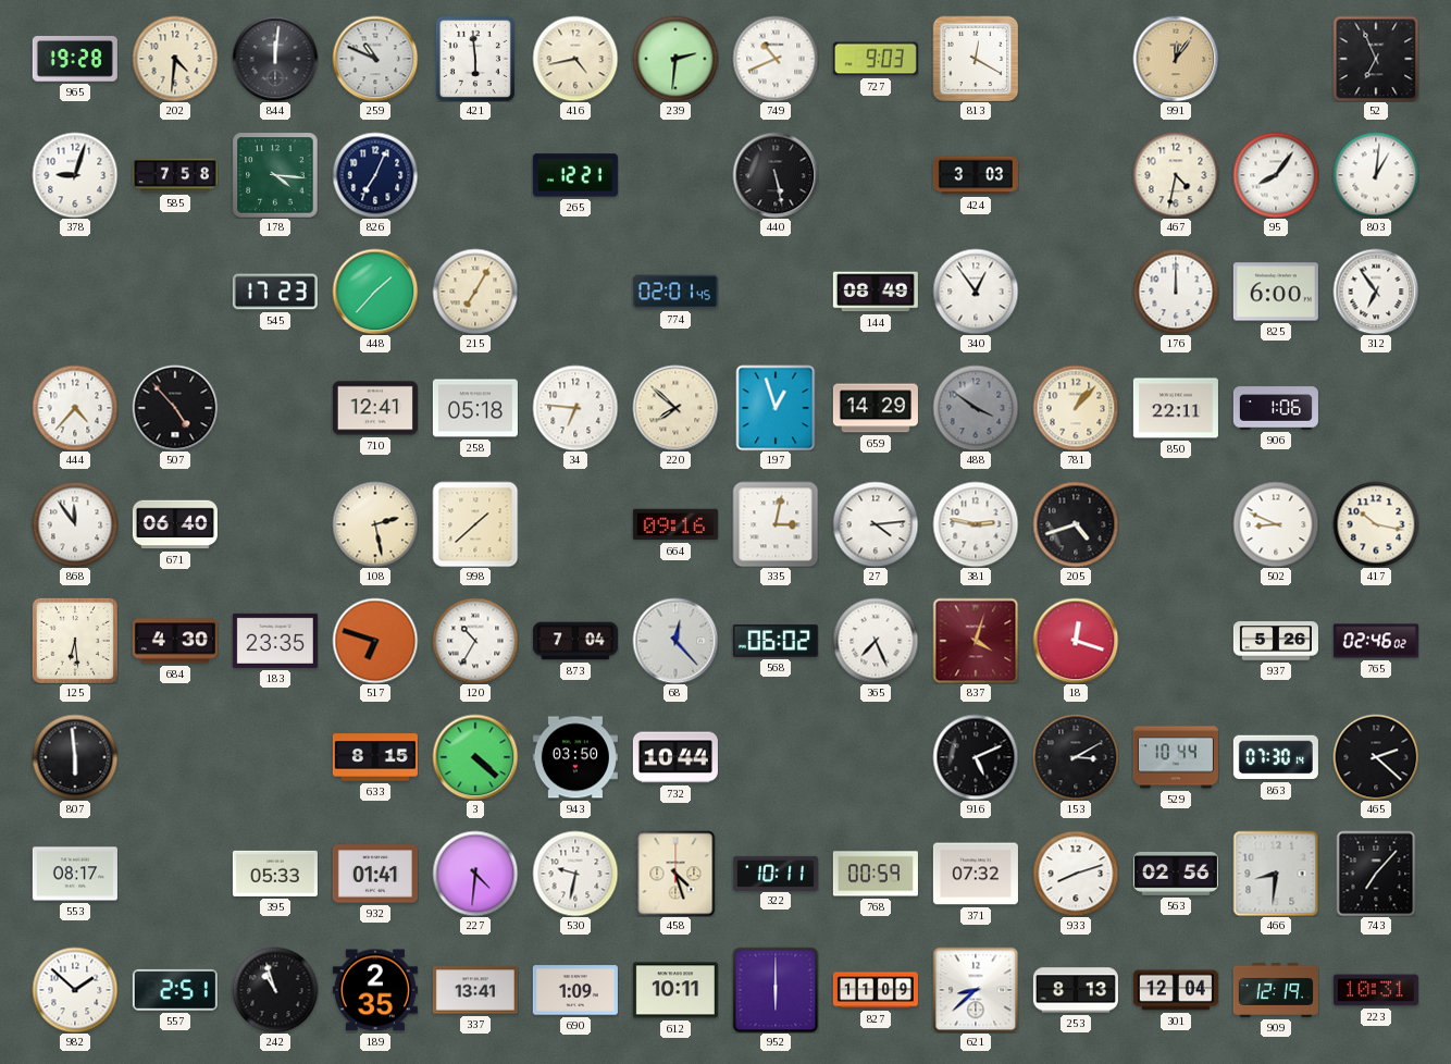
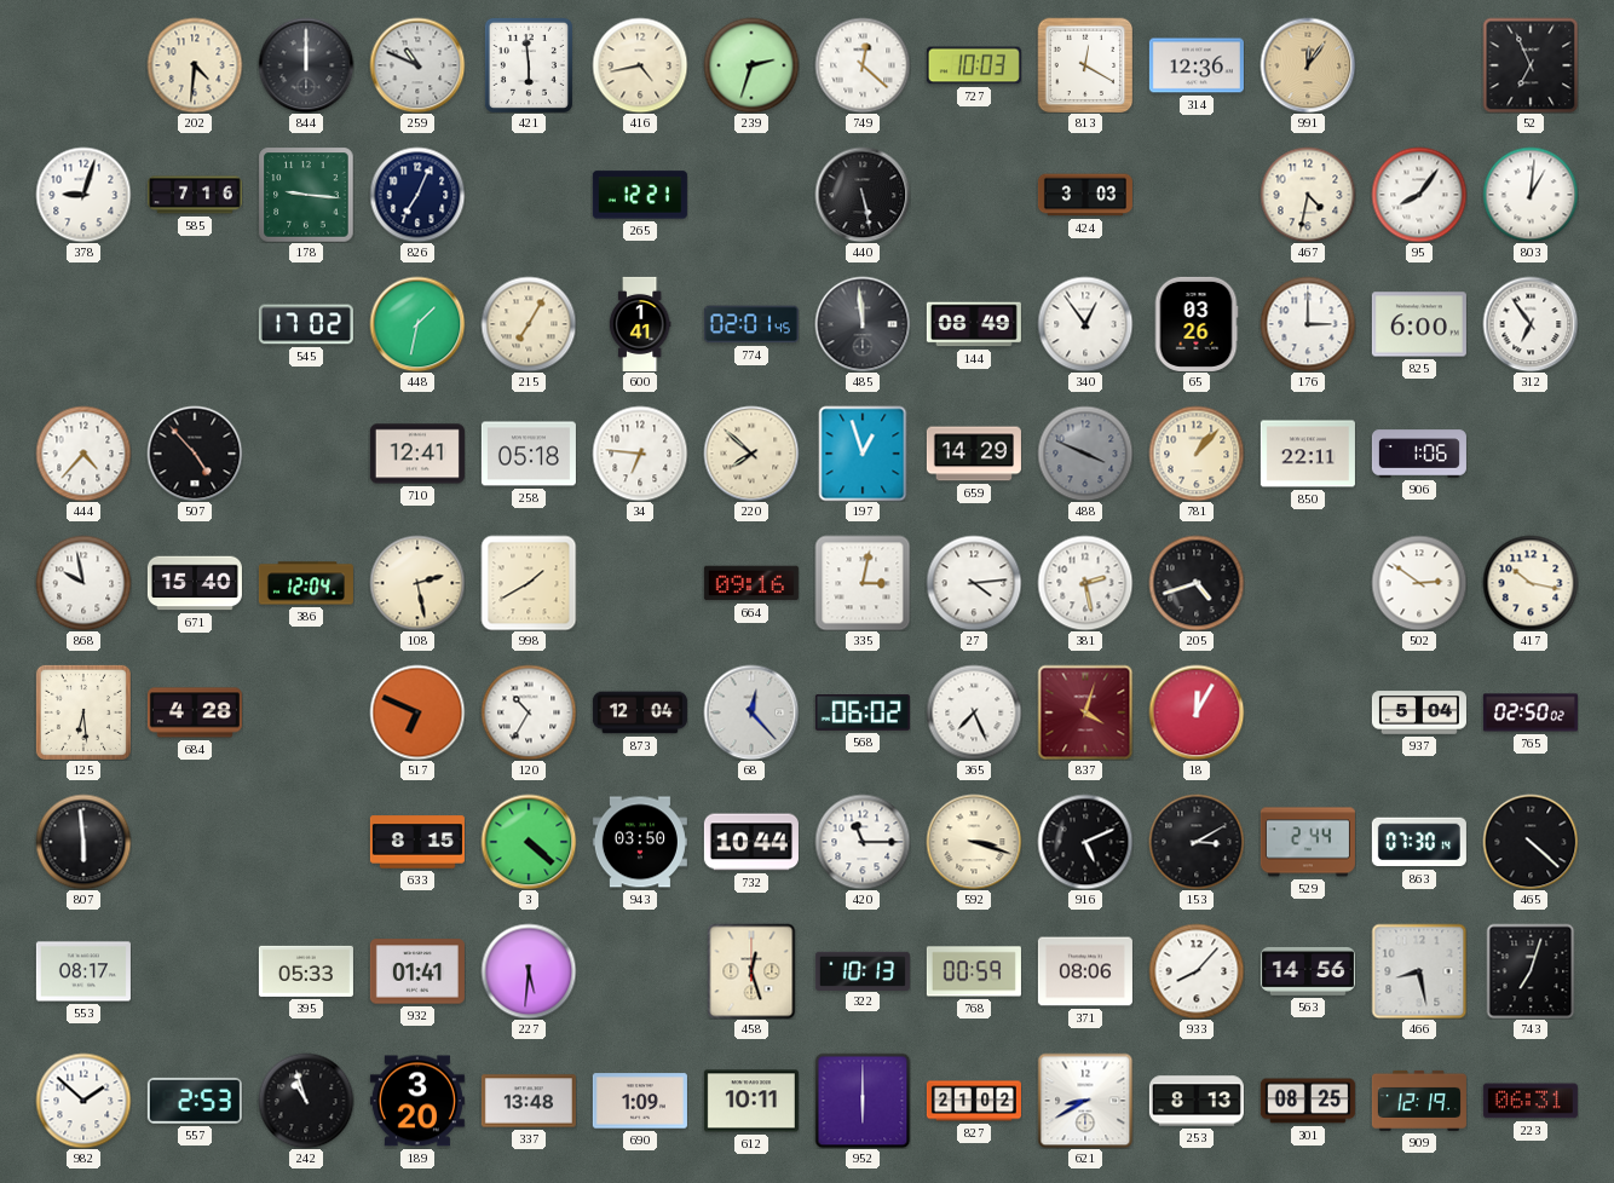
965: 19:28 -> none
844: 12:01 -> 12:00
239: 2:31 -> 2:33
749: 10:41 -> 12:22
727: 9:03 -> 10:03
314: none -> 12:36
585: 7:58 -> 7:16
178: 4:16 -> 9:16
545: 17:23 -> 17:02
448: 1:37 -> 1:32
600: none -> 1:41
485: none -> 11:59
65: none -> 03:26
176: 12:00 -> 3:00
488: 3:51 -> 3:49
868: 11:54 -> 9:58
671: 06:40 -> 15:40
386: none -> 12:04
998: 1:38 -> 1:40
381: 2:47 -> 2:28
502: 8:49 -> 2:51
684: 4:30 -> 4:28
183: 23:35 -> none
517: 6:48 -> 6:49
873: 7:04 -> 12:04
18: 12:18 -> 12:05
937: 5:26 -> 5:04
765: 02:46 -> 02:50
420: none -> 11:15
592: none -> 3:18
529: 10:44 -> 2:44
465: 2:22 -> 4:22
227: 4:31 -> 5:31
530: 9:32 -> none
458: 4:27 -> 12:27
322: 10:11 -> 10:13
371: 07:32 -> 08:06
933: 8:12 -> 8:07
563: 02:56 -> 14:56
466: 8:31 -> 8:28
743: 7:07 -> 7:03
557: 2:51 -> 2:53
189: 2:35 -> 3:20
337: 13:41 -> 13:48
827: 11:09 -> 21:02
621: 8:38 -> 8:40
301: 12:04 -> 08:25
223: 10:31 -> 06:31
